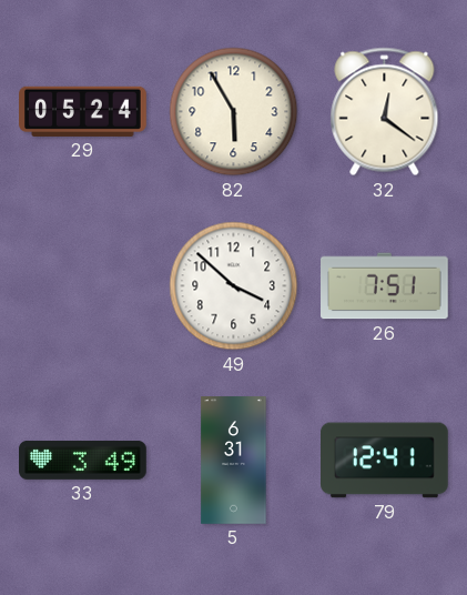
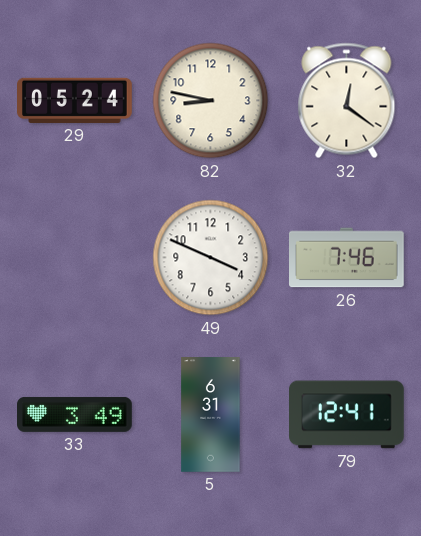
82: 5:55 -> 8:47
49: 3:52 -> 3:49
26: 7:51 -> 7:46
